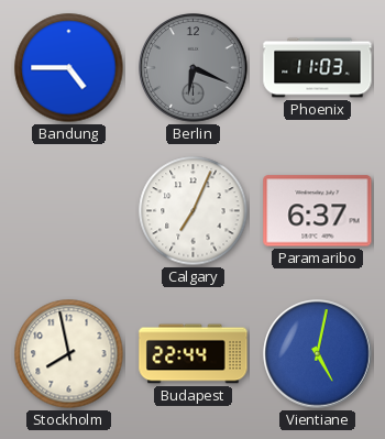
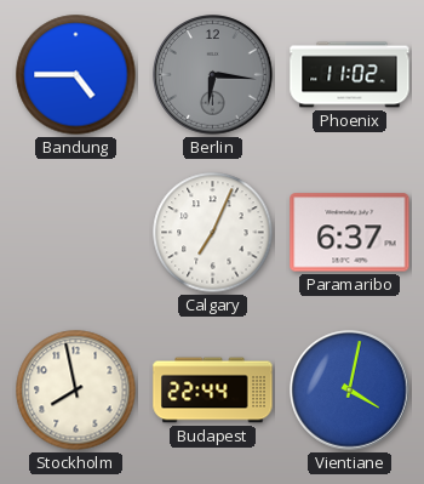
Berlin: 6:19 -> 6:16
Phoenix: 11:03 -> 11:02
Vientiane: 5:02 -> 4:02
